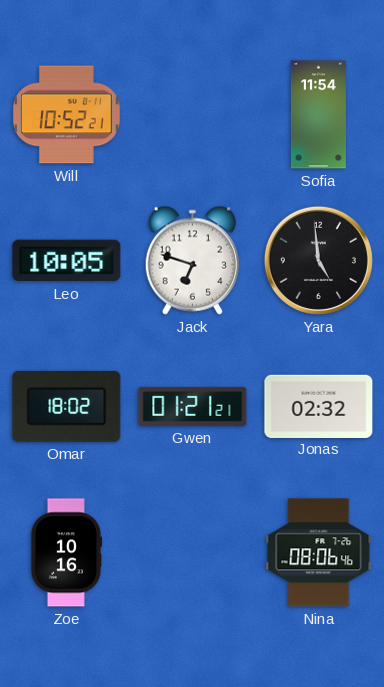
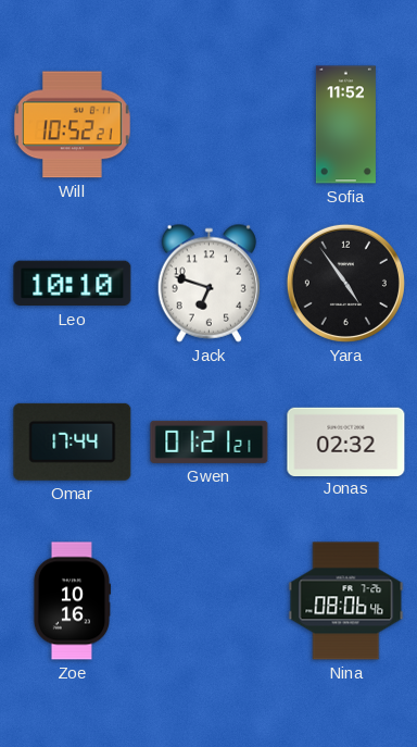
Sofia: 11:54 -> 11:52
Leo: 10:05 -> 10:10
Yara: 4:59 -> 4:54
Omar: 18:02 -> 17:44
